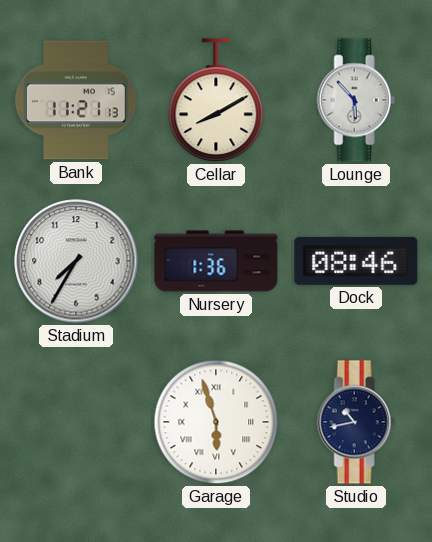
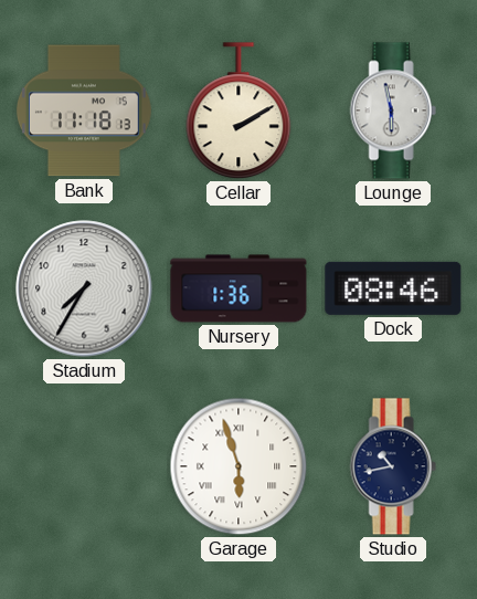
Bank: 11:21 -> 11:18
Cellar: 8:10 -> 2:10
Lounge: 5:53 -> 5:58
